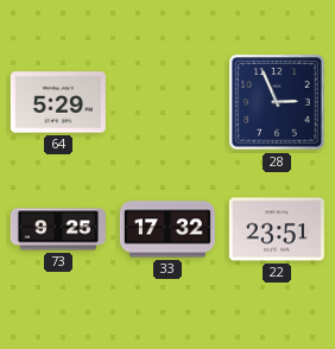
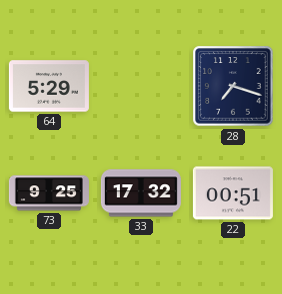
28: 2:56 -> 7:18
22: 23:51 -> 00:51
